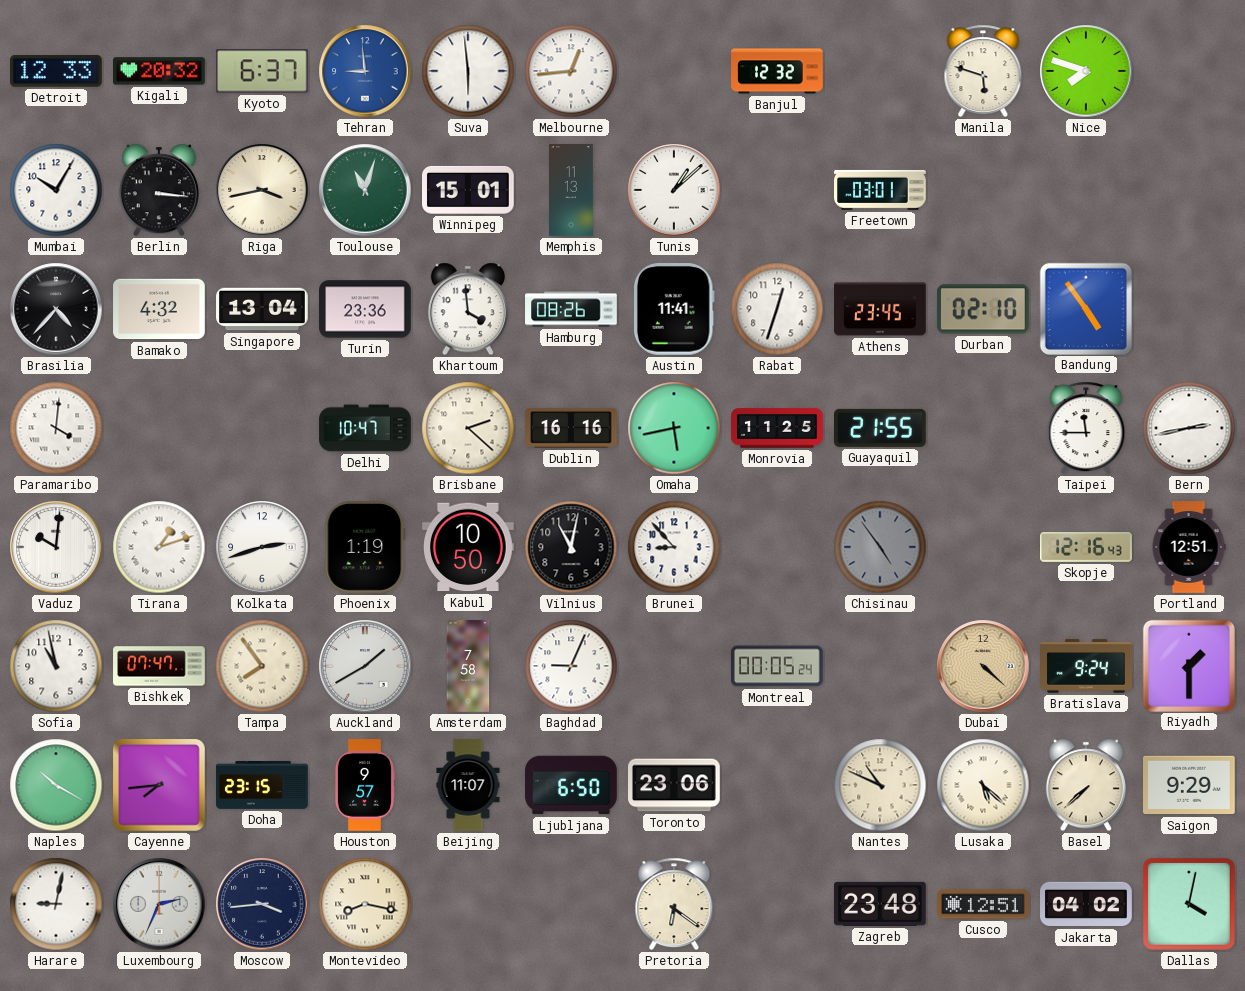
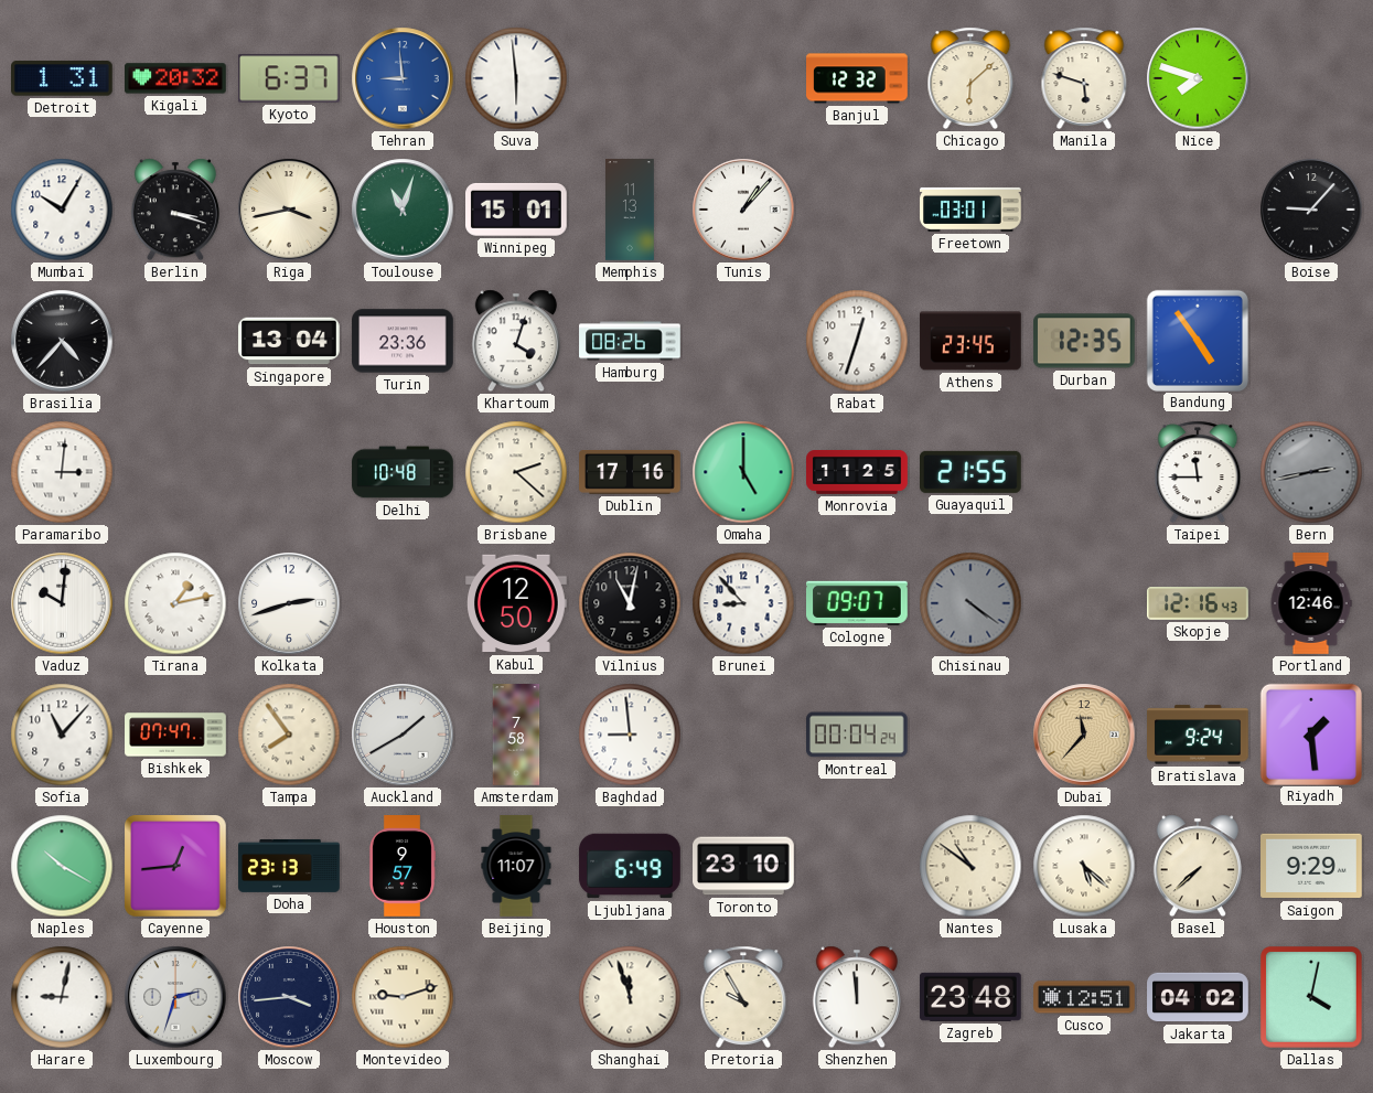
Detroit: 12:33 -> 1:31
Melbourne: 12:44 -> none
Chicago: none -> 6:08
Berlin: 3:16 -> 3:18
Tunis: 1:08 -> 1:07
Boise: none -> 9:07
Bamako: 4:32 -> none
Khartoum: 3:59 -> 4:03
Austin: 11:41 -> none
Durban: 02:10 -> 12:35
Paramaribo: 4:01 -> 3:01
Delhi: 10:47 -> 10:48
Dublin: 16:16 -> 17:16
Omaha: 5:43 -> 5:00
Bern dial: white -> grey
Tirana: 1:12 -> 1:13
Phoenix: 1:19 -> none
Kabul: 10:50 -> 12:50
Cologne: none -> 09:07
Chisinau: 4:54 -> 4:21
Portland: 12:51 -> 12:46
Sofia: 10:58 -> 11:07
Baghdad: 9:04 -> 8:59
Montreal: 00:05 -> 00:04
Dubai: 4:22 -> 11:37
Riyadh: 1:30 -> 1:29
Cayenne: 7:44 -> 12:44
Doha: 23:15 -> 23:13
Ljubljana: 6:50 -> 6:49
Toronto: 23:06 -> 23:10
Nantes: 10:49 -> 10:51
Luxembourg: 2:34 -> 2:33
Montevideo: 8:17 -> 9:12
Shanghai: none -> 11:57
Pretoria: 6:21 -> 9:55
Shenzhen: none -> 11:59
